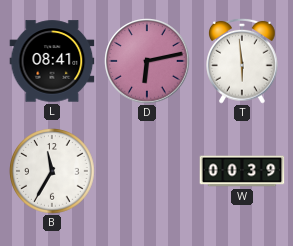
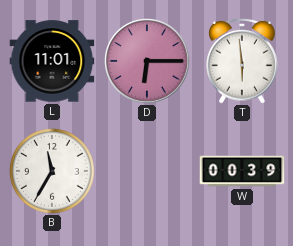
L: 08:41 -> 11:01
D: 6:13 -> 6:15
